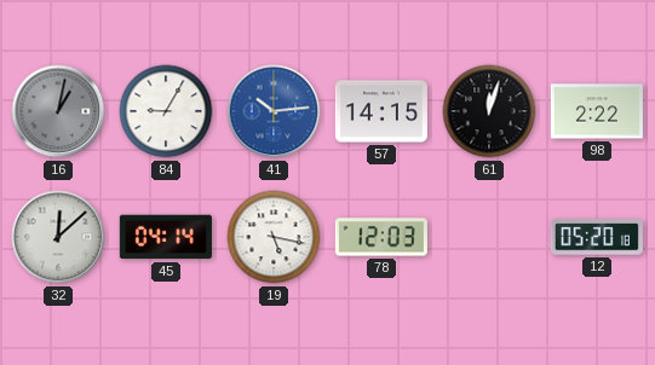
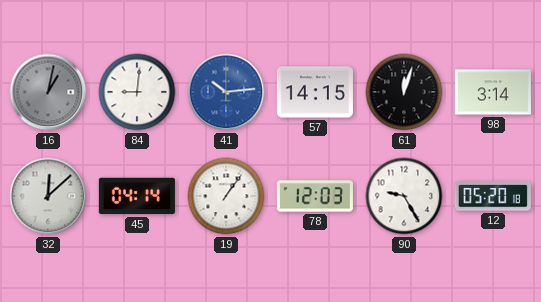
84: 9:05 -> 9:01
98: 2:22 -> 3:14
19: 5:17 -> 1:06
90: none -> 9:25
